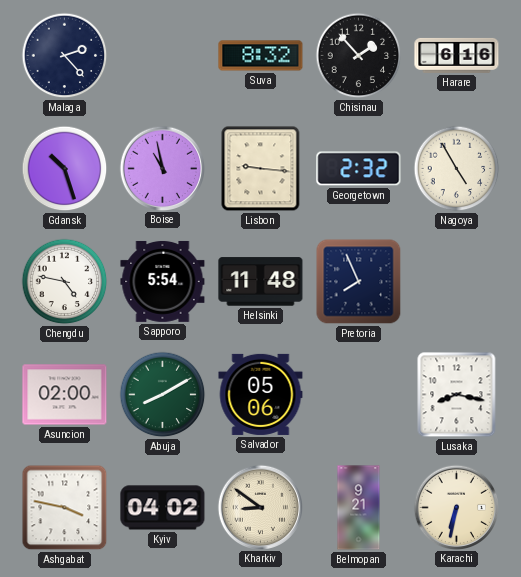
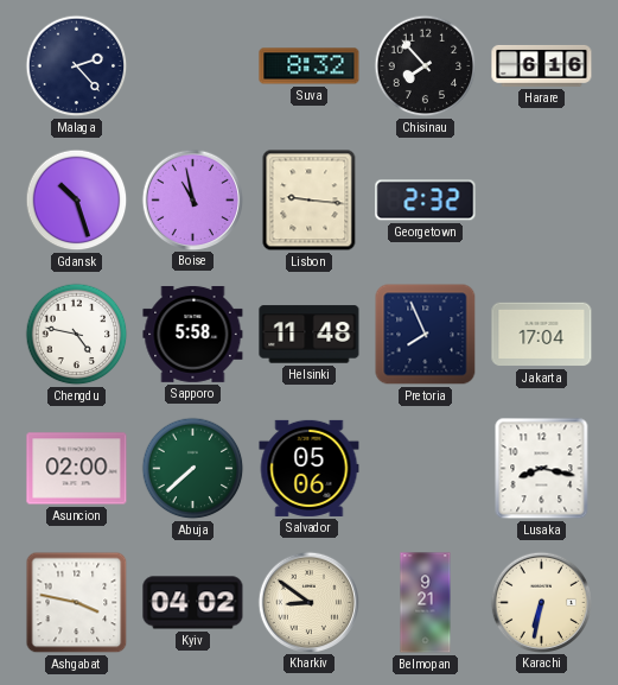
Chisinau: 1:53 -> 7:53
Nagoya: 4:55 -> none
Sapporo: 5:54 -> 5:58
Jakarta: none -> 17:04
Abuja: 8:10 -> 7:38
